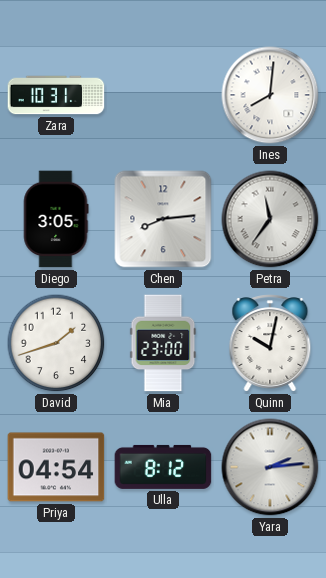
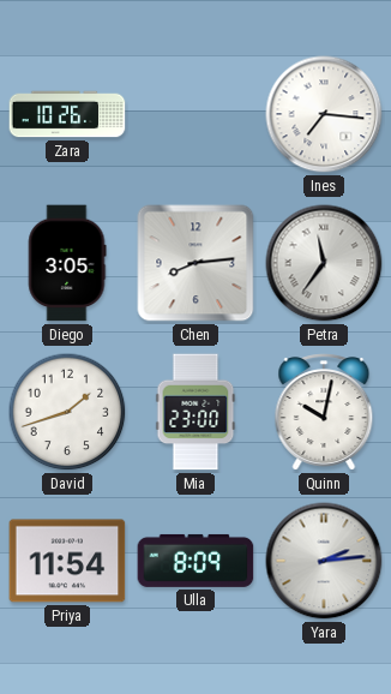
Zara: 10:31 -> 10:26
Ines: 8:01 -> 7:16
Priya: 04:54 -> 11:54
Ulla: 8:12 -> 8:09
